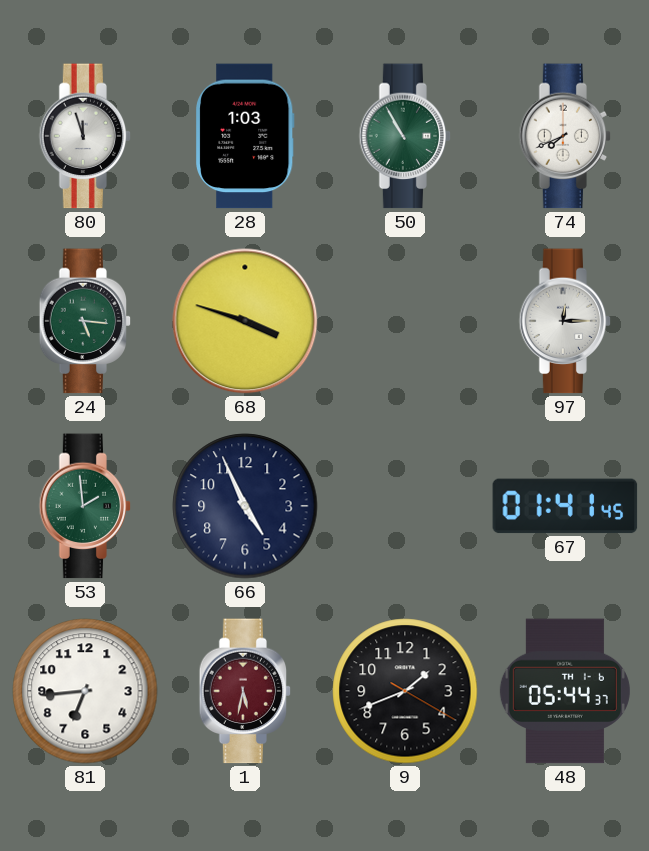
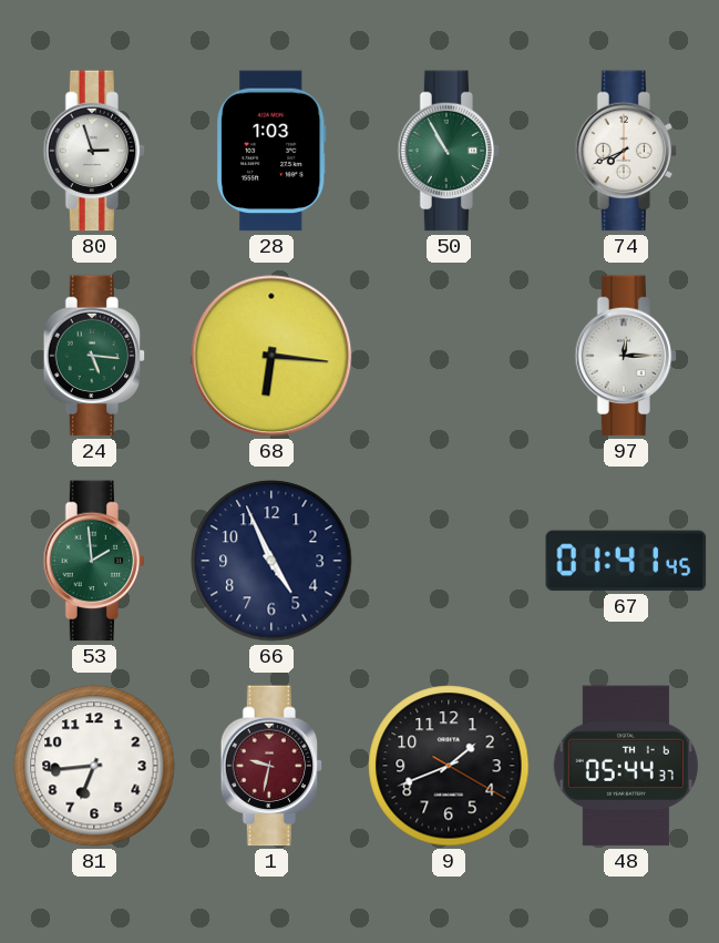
80: 11:57 -> 2:57
68: 3:48 -> 6:16
1: 5:32 -> 9:32
